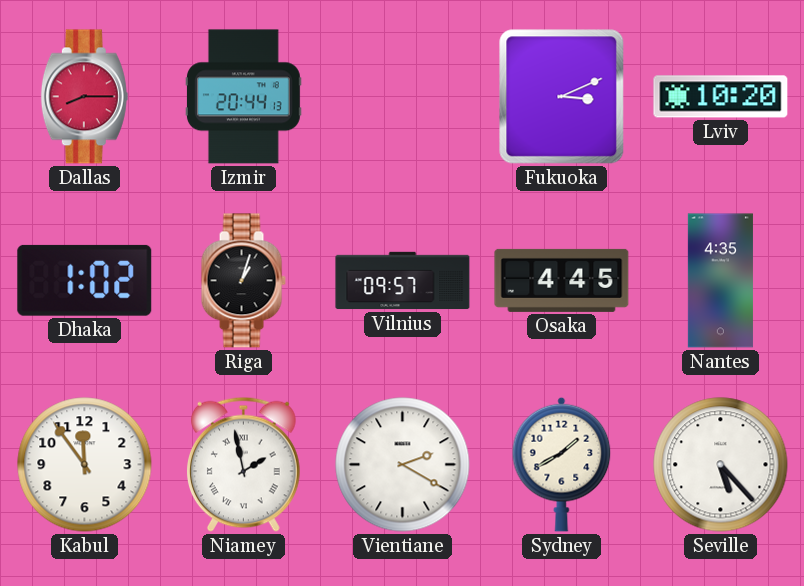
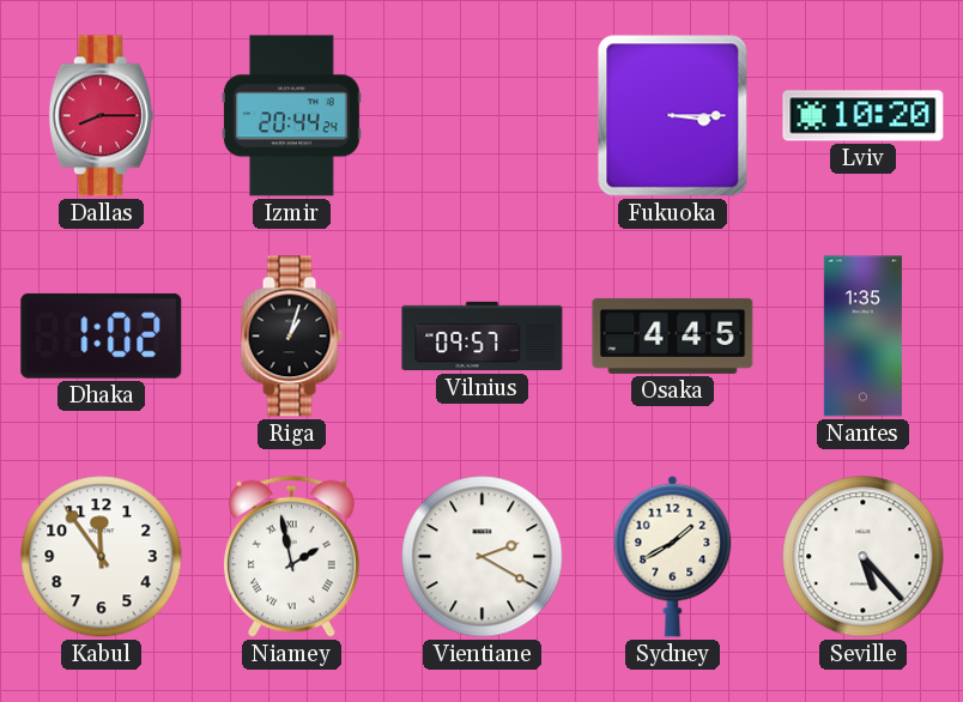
Izmir: 20:44:13 -> 20:44:24
Fukuoka: 3:11 -> 3:15
Nantes: 4:35 -> 1:35
